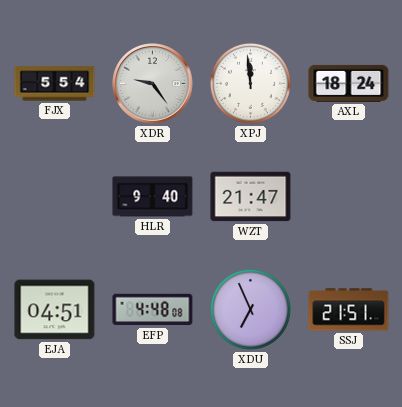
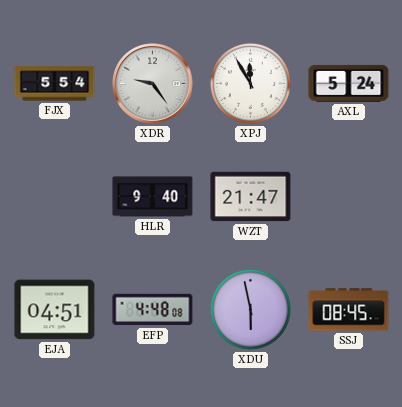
XPJ: 11:59 -> 11:55
AXL: 18:24 -> 5:24
XDU: 6:56 -> 5:58
SSJ: 21:51 -> 08:45
